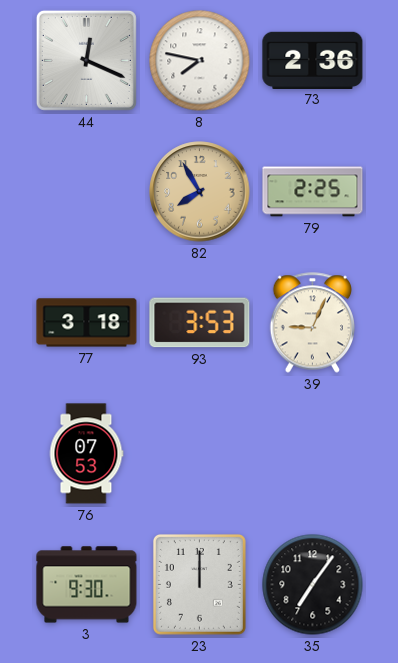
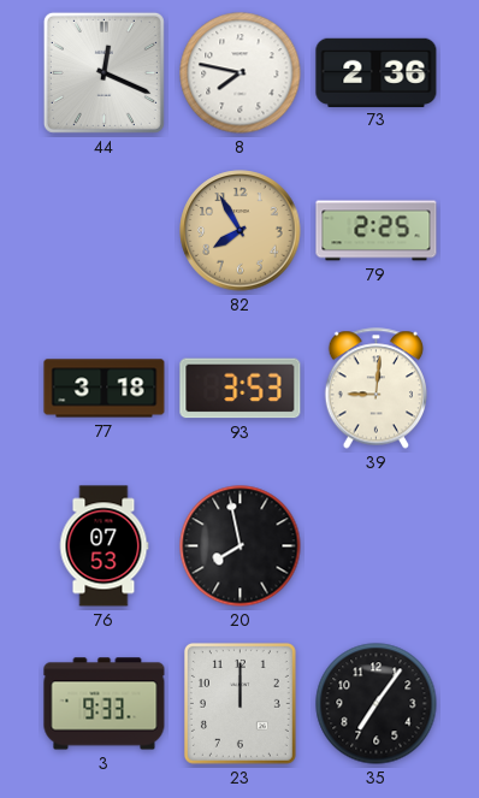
39: 9:04 -> 9:01
20: none -> 7:58
3: 9:30 -> 9:33
